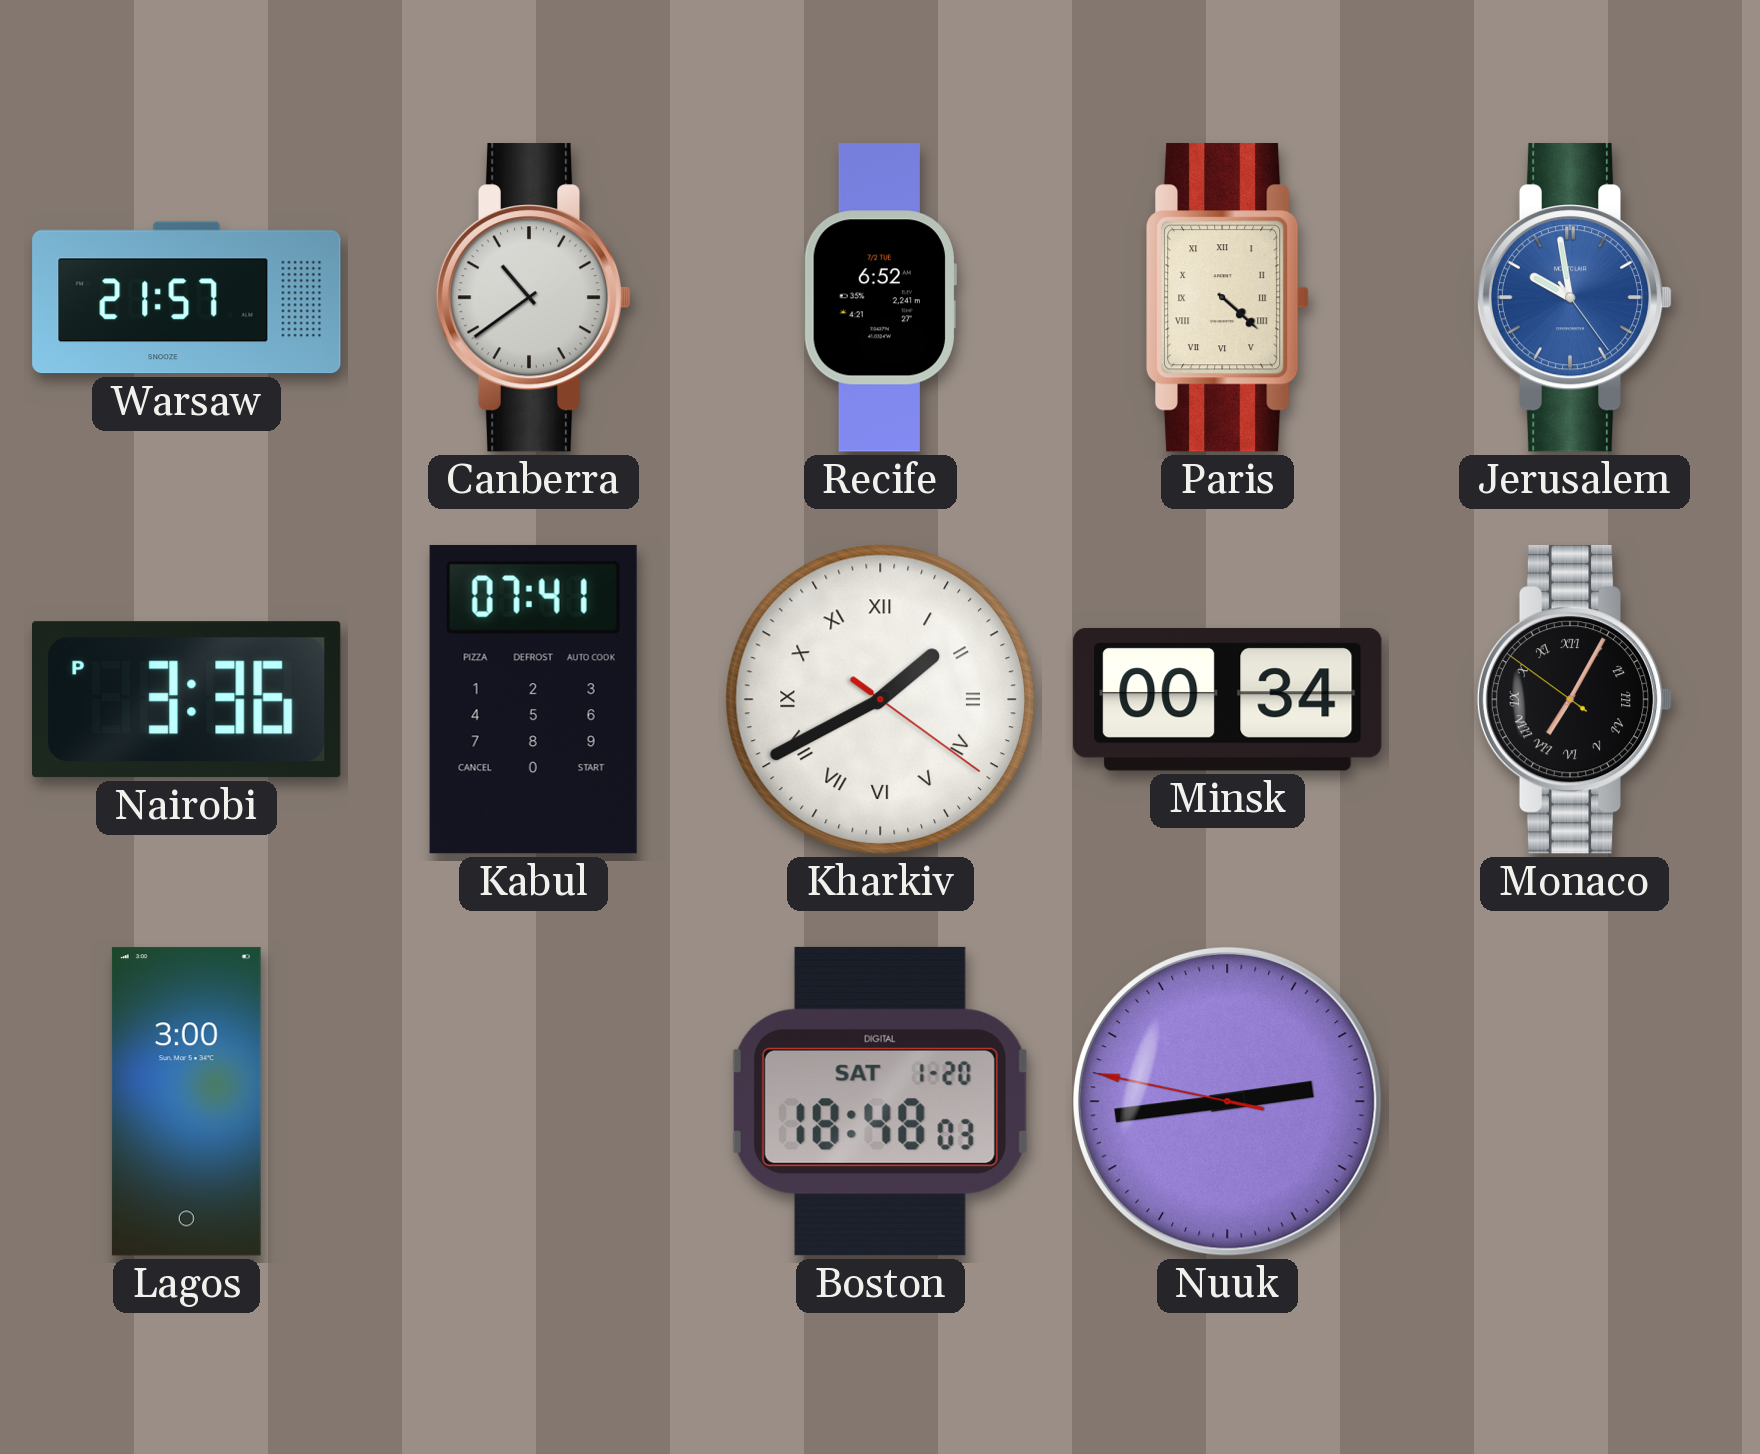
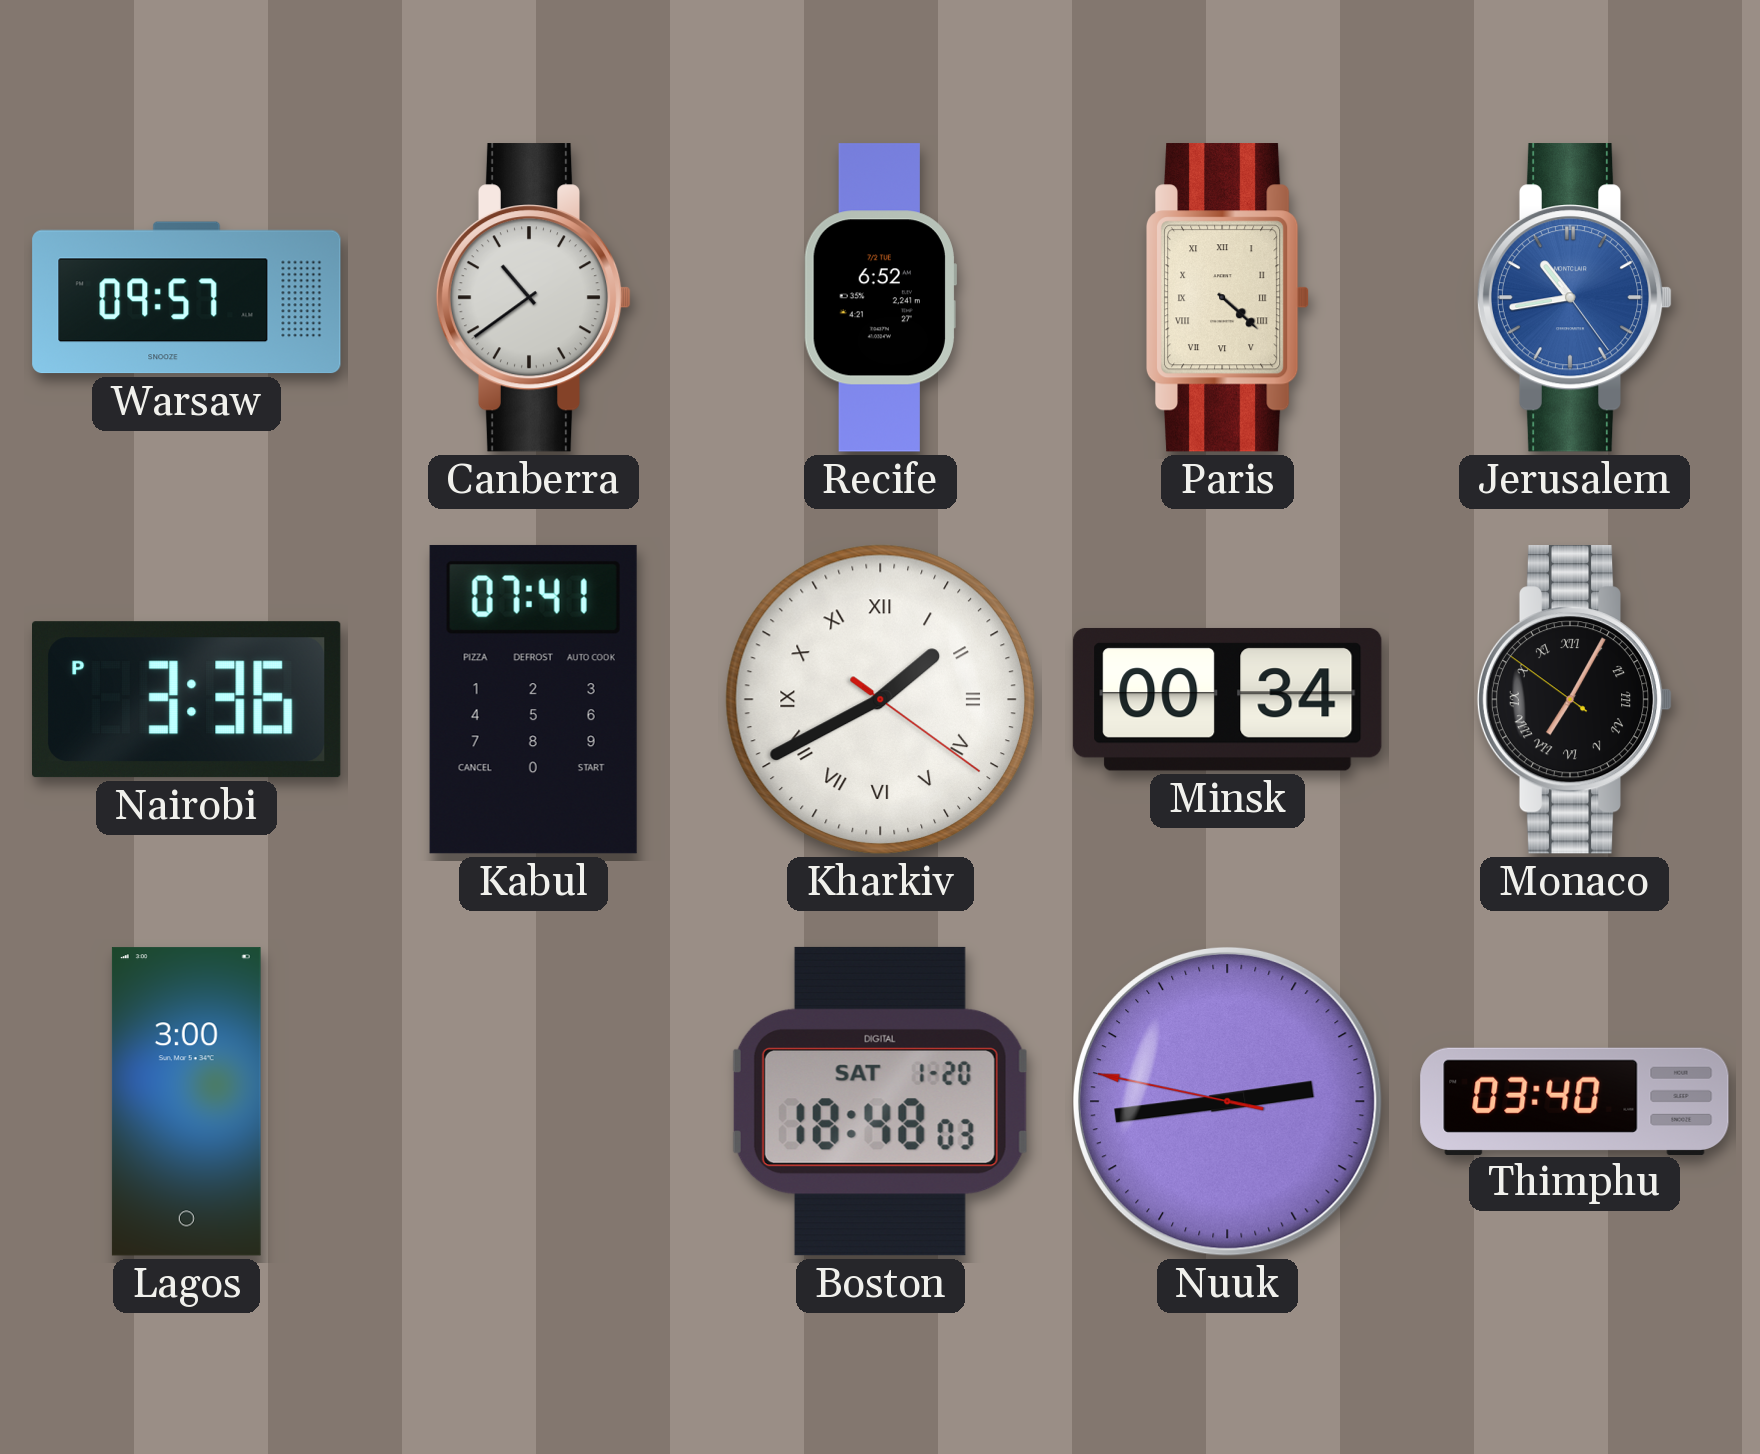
Warsaw: 21:57 -> 09:57
Jerusalem: 9:58 -> 10:43
Thimphu: none -> 03:40
